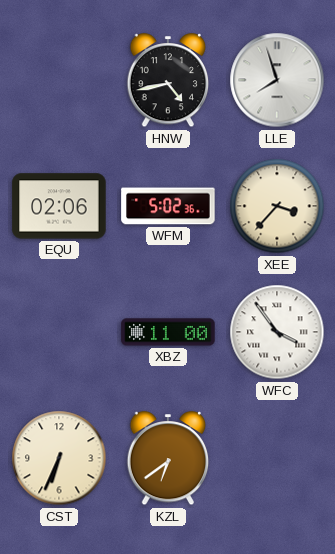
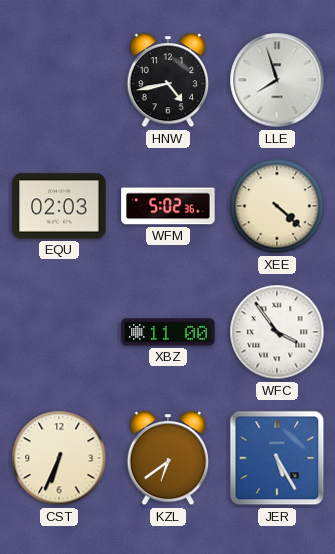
EQU: 02:06 -> 02:03
XEE: 3:37 -> 4:22
JER: none -> 5:25
